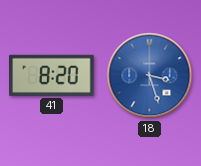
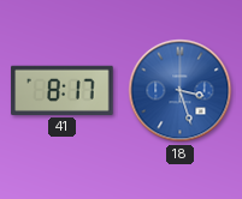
41: 8:20 -> 8:17
